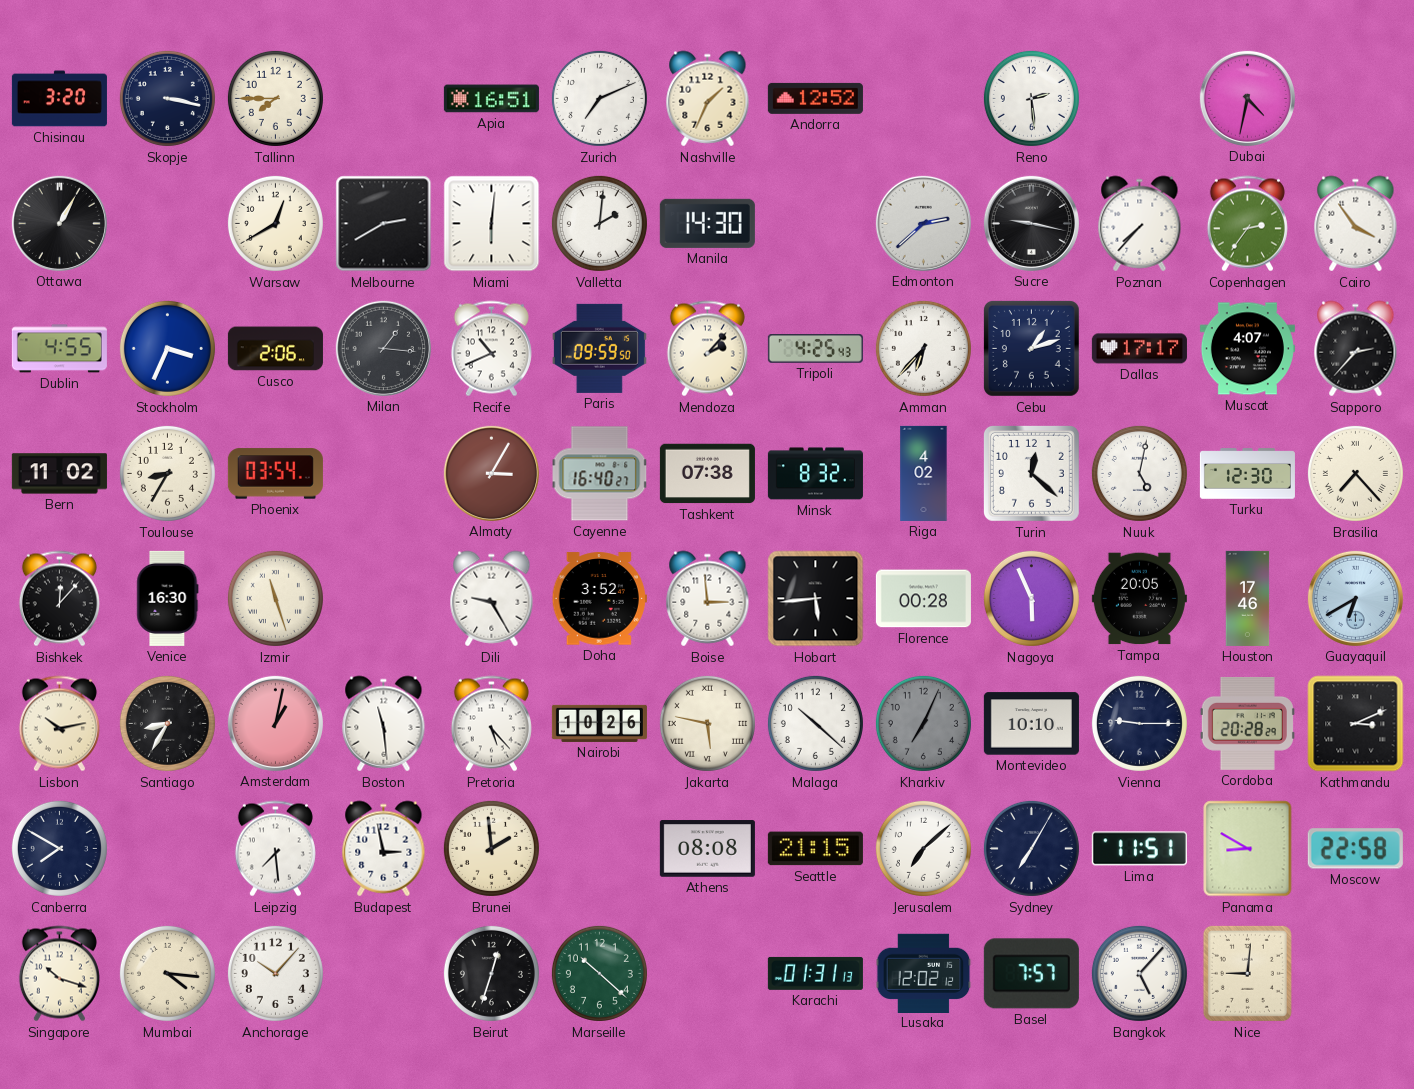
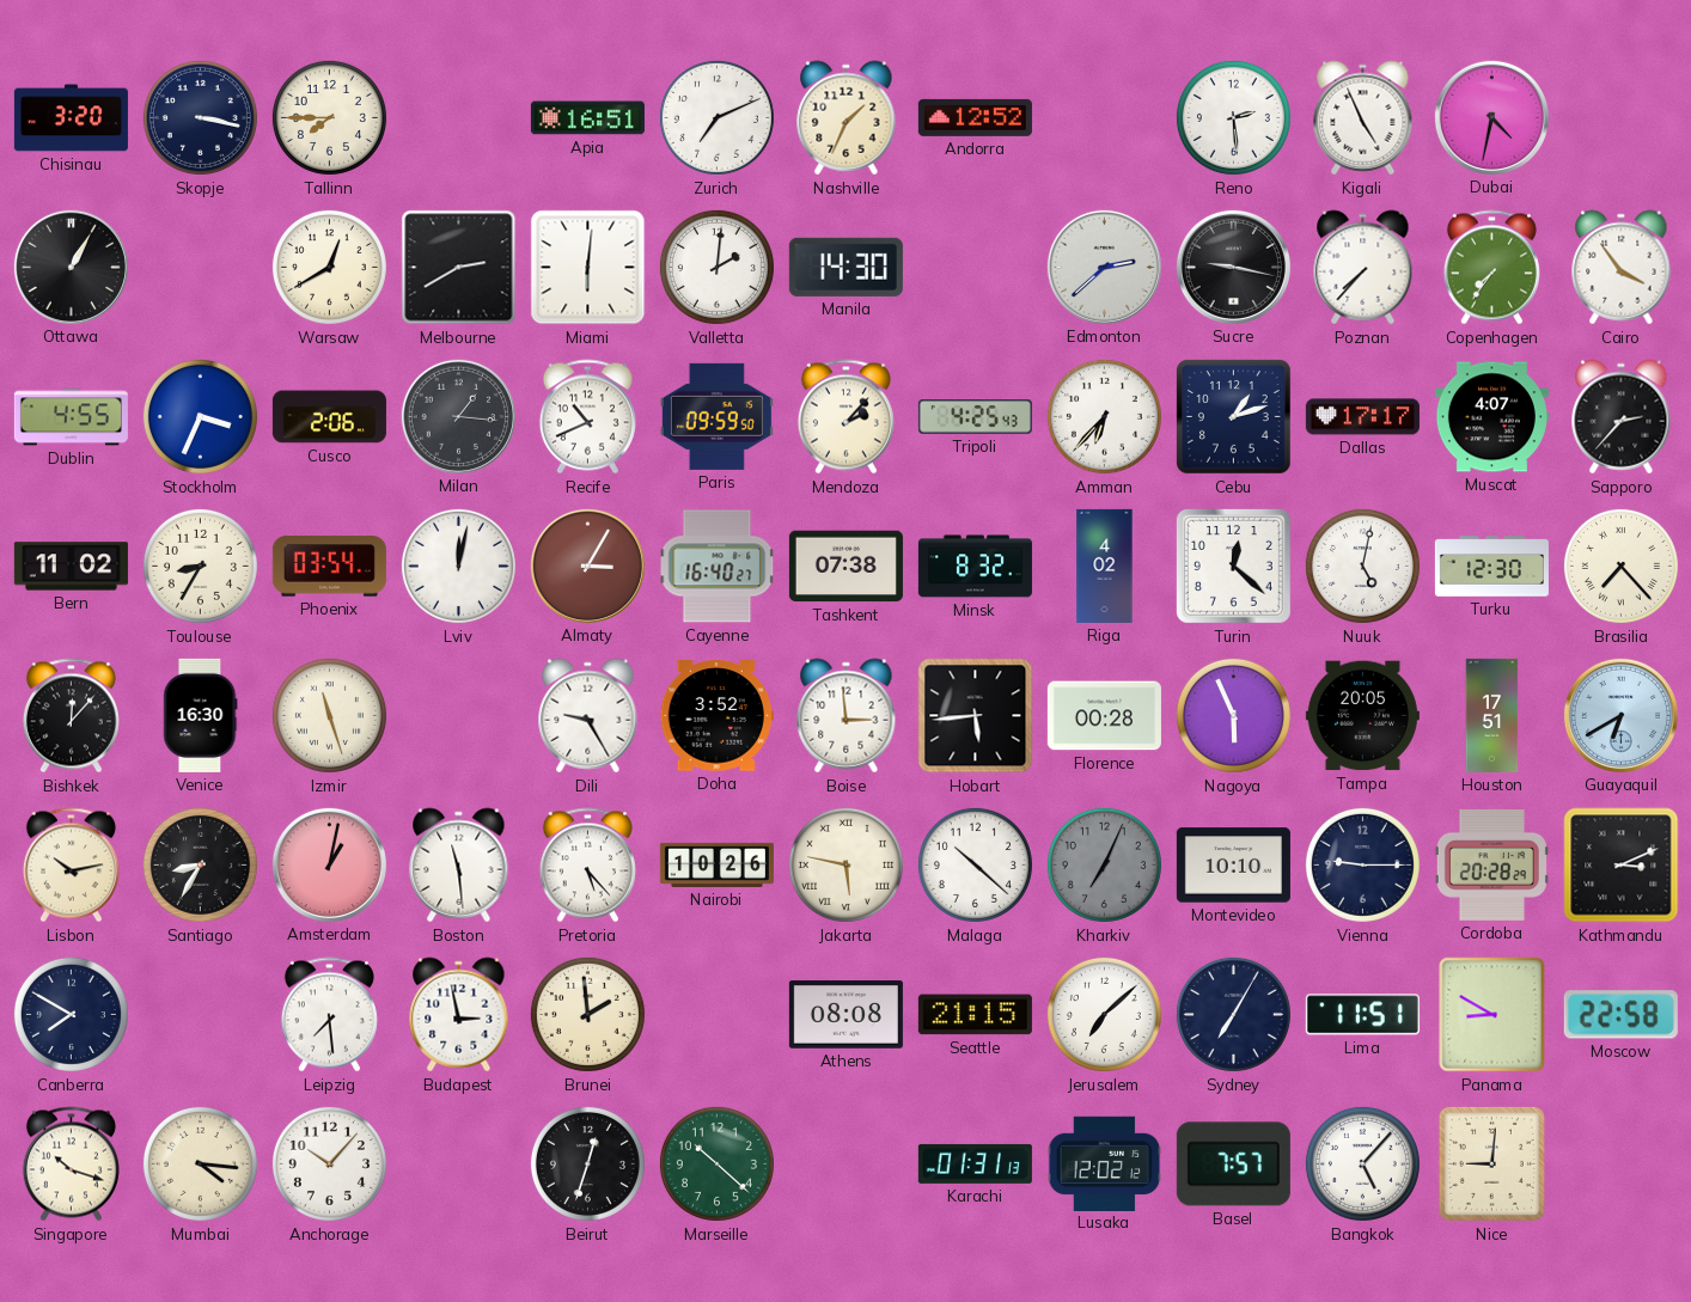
Kigali: none -> 4:56
Copenhagen: 2:36 -> 7:36
Lviv: none -> 12:02
Houston: 17:46 -> 17:51
